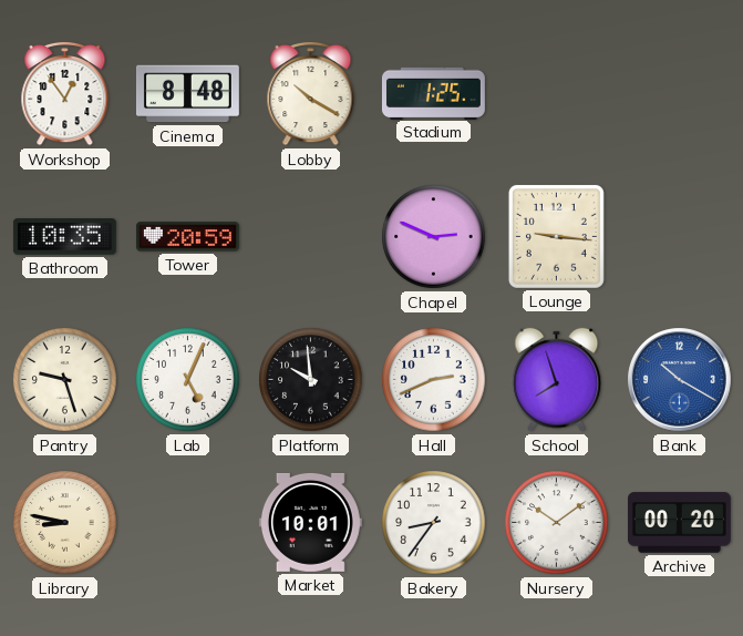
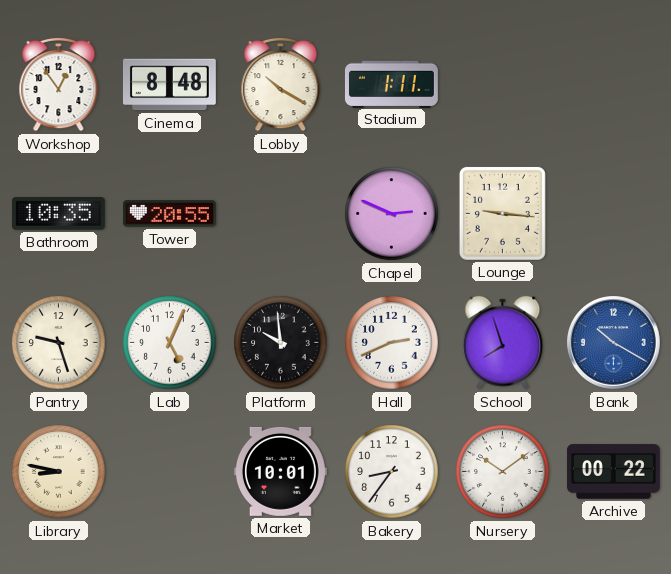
Stadium: 1:25 -> 1:11
Tower: 20:59 -> 20:55
Archive: 00:20 -> 00:22
